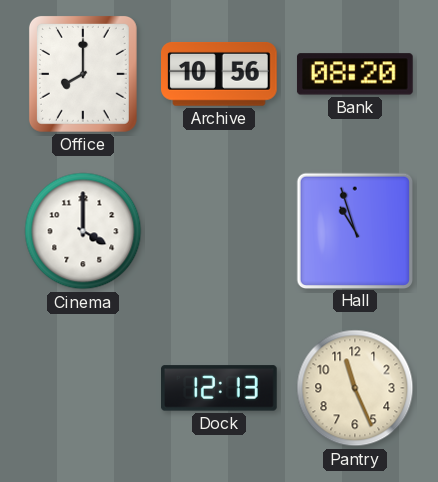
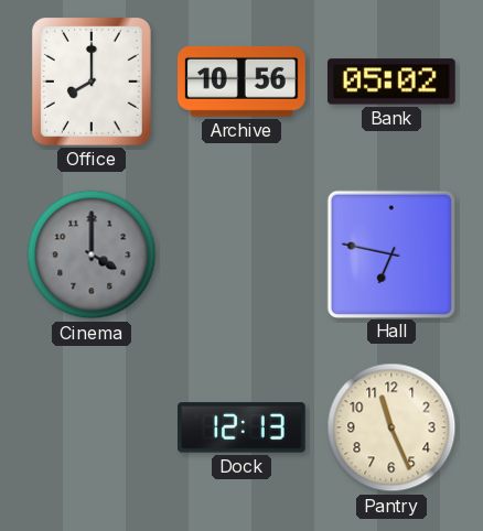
Bank: 08:20 -> 05:02
Cinema dial: white -> grey
Hall: 10:57 -> 6:47
